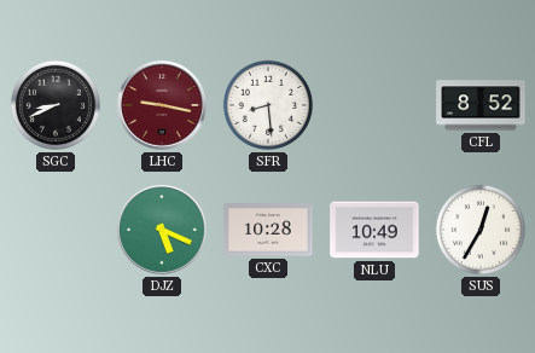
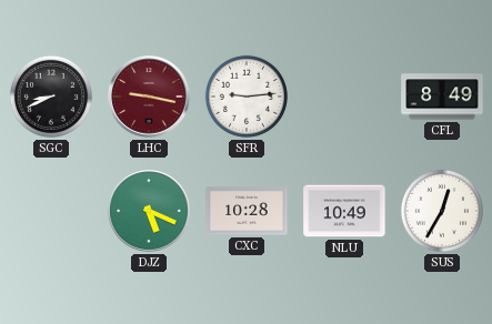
SFR: 8:29 -> 9:14
CFL: 8:52 -> 8:49
